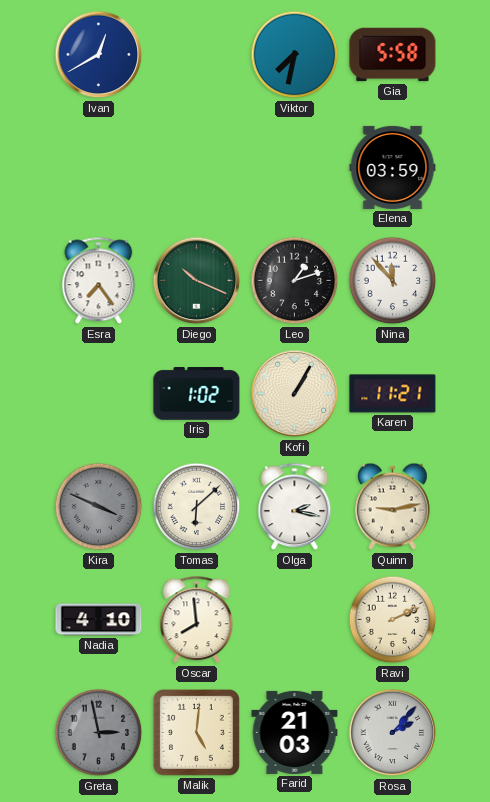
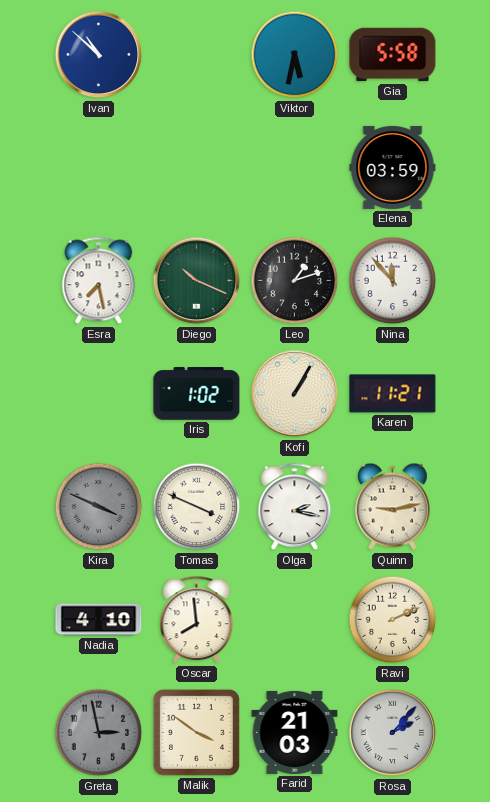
Ivan: 12:40 -> 10:52
Viktor: 7:32 -> 5:32
Esra: 7:24 -> 7:28
Tomas: 6:08 -> 3:49
Malik: 5:01 -> 3:51
